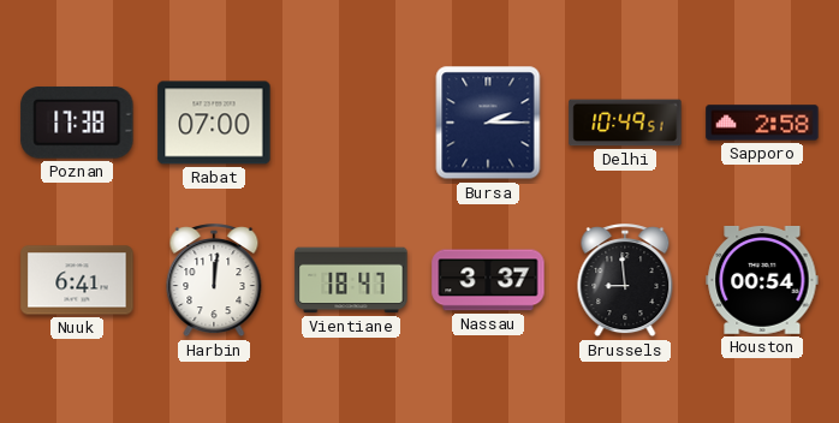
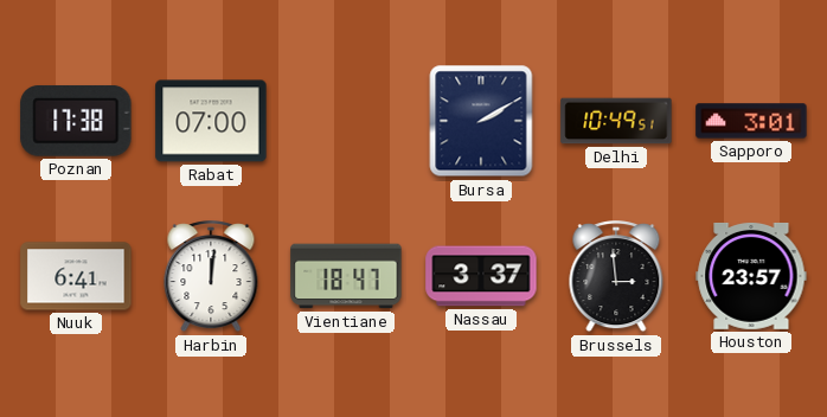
Bursa: 2:15 -> 2:10
Sapporo: 2:58 -> 3:01
Brussels: 8:59 -> 2:59
Houston: 00:54 -> 23:57
